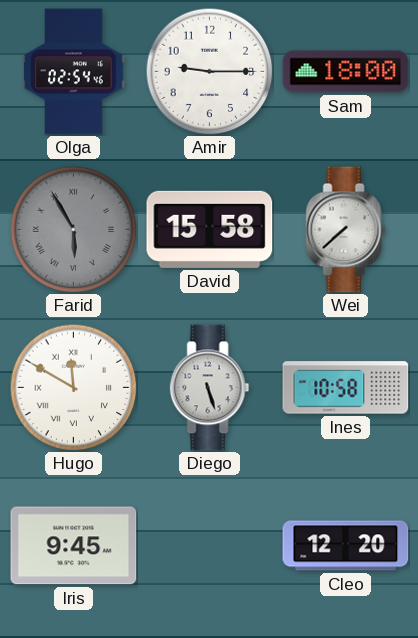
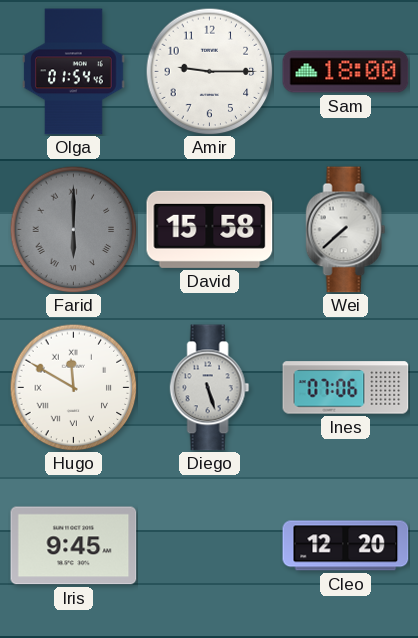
Olga: 02:54 -> 01:54
Farid: 5:55 -> 6:00
Ines: 10:58 -> 07:06
